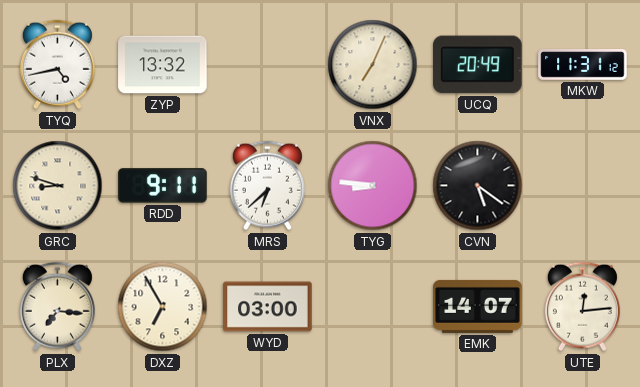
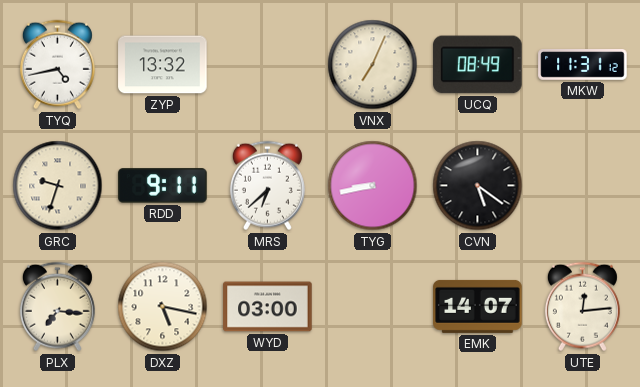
UCQ: 20:49 -> 08:49
GRC: 8:48 -> 9:33
TYG: 8:46 -> 8:43
DXZ: 6:55 -> 5:17
